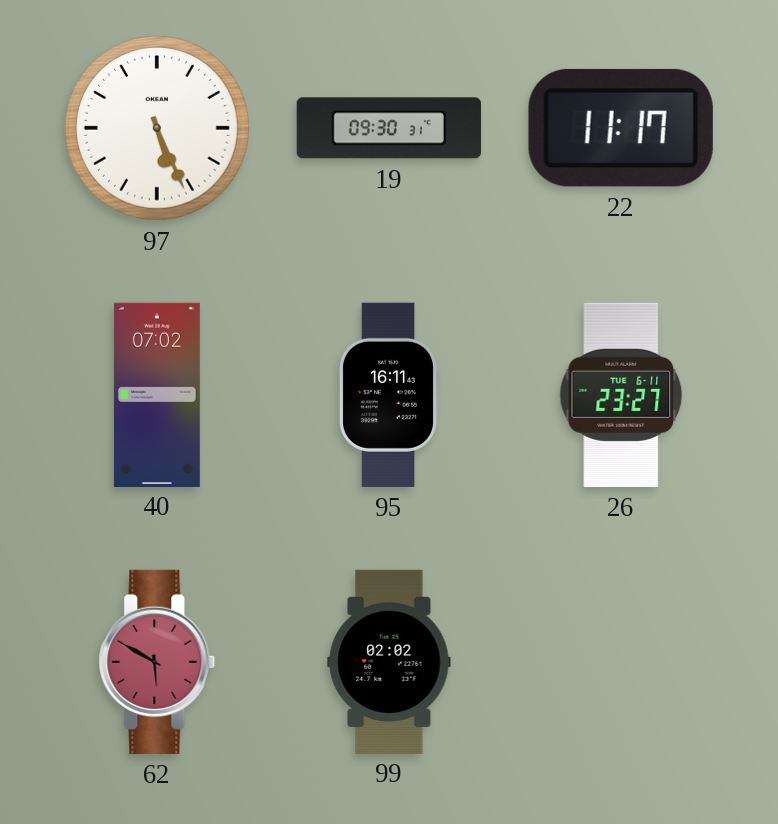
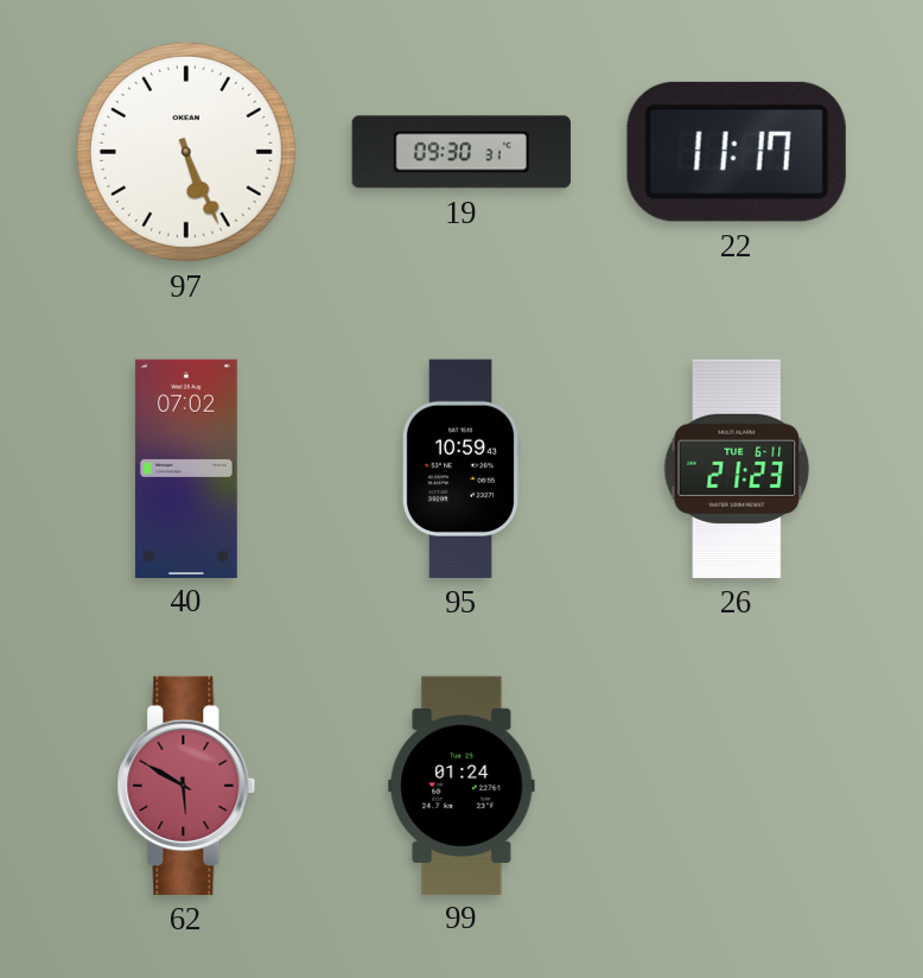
95: 16:11 -> 10:59
26: 23:27 -> 21:23
99: 02:02 -> 01:24
